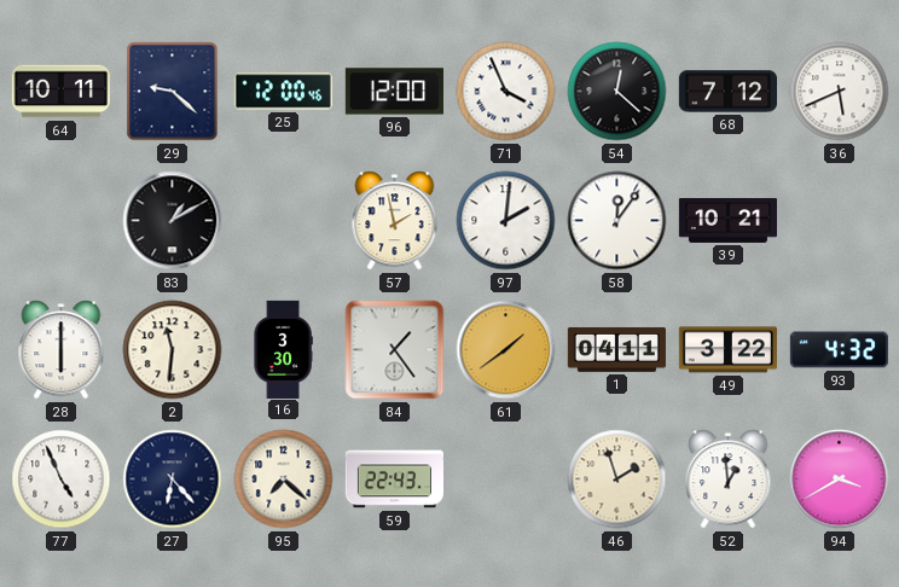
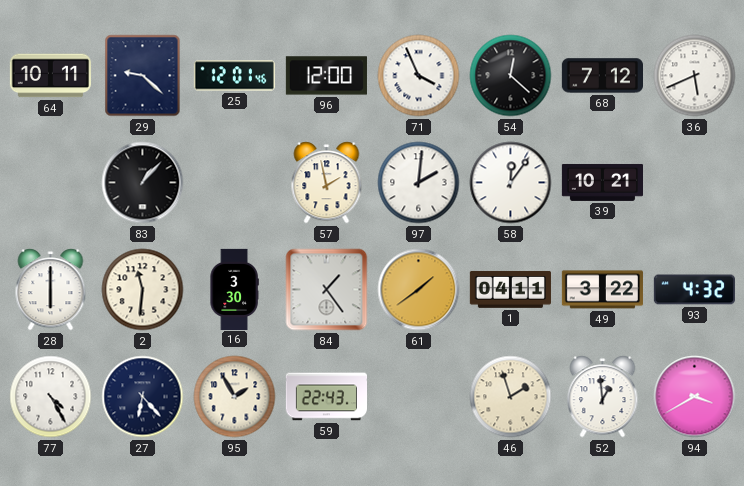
25: 12:00 -> 12:01
83: 1:10 -> 1:07
77: 4:56 -> 4:25
95: 7:22 -> 1:55
